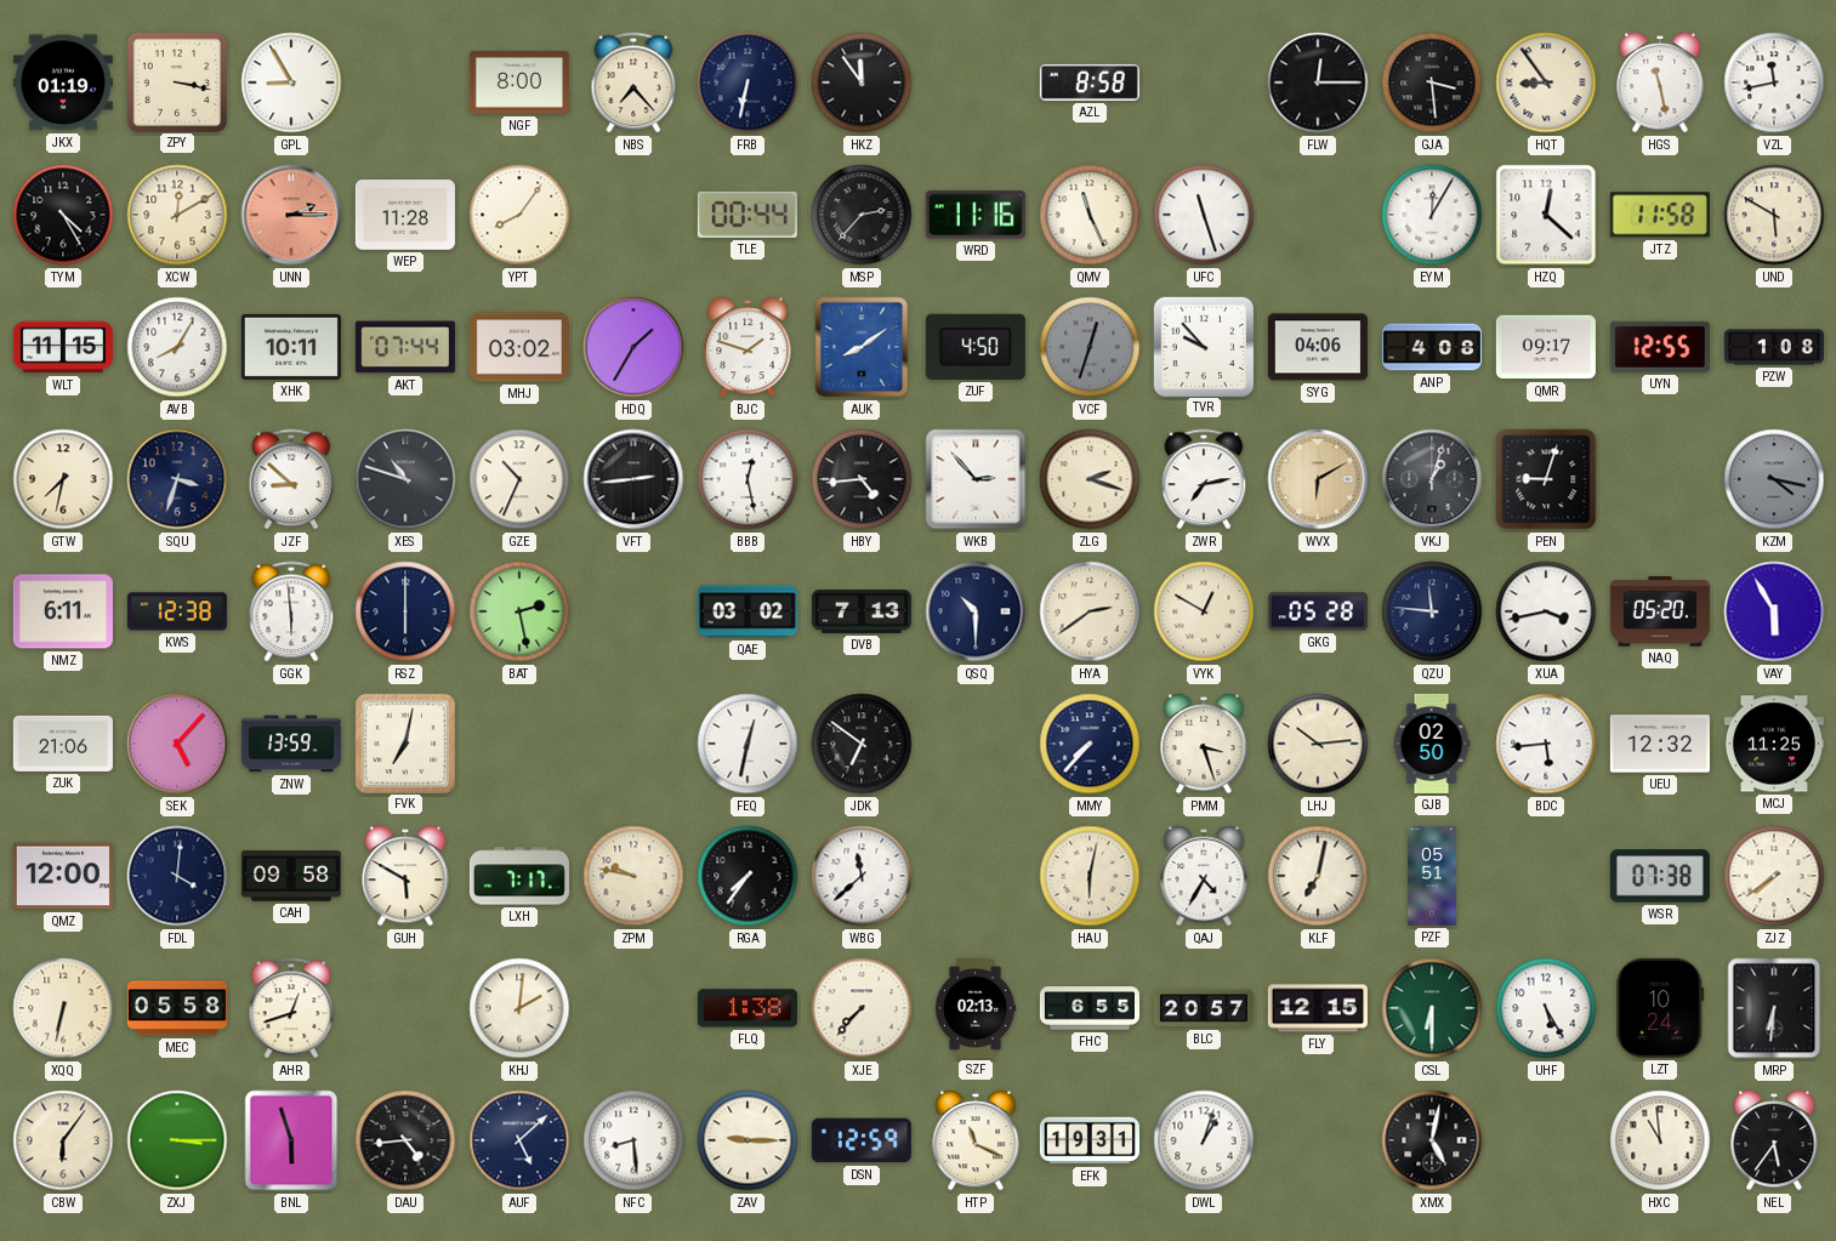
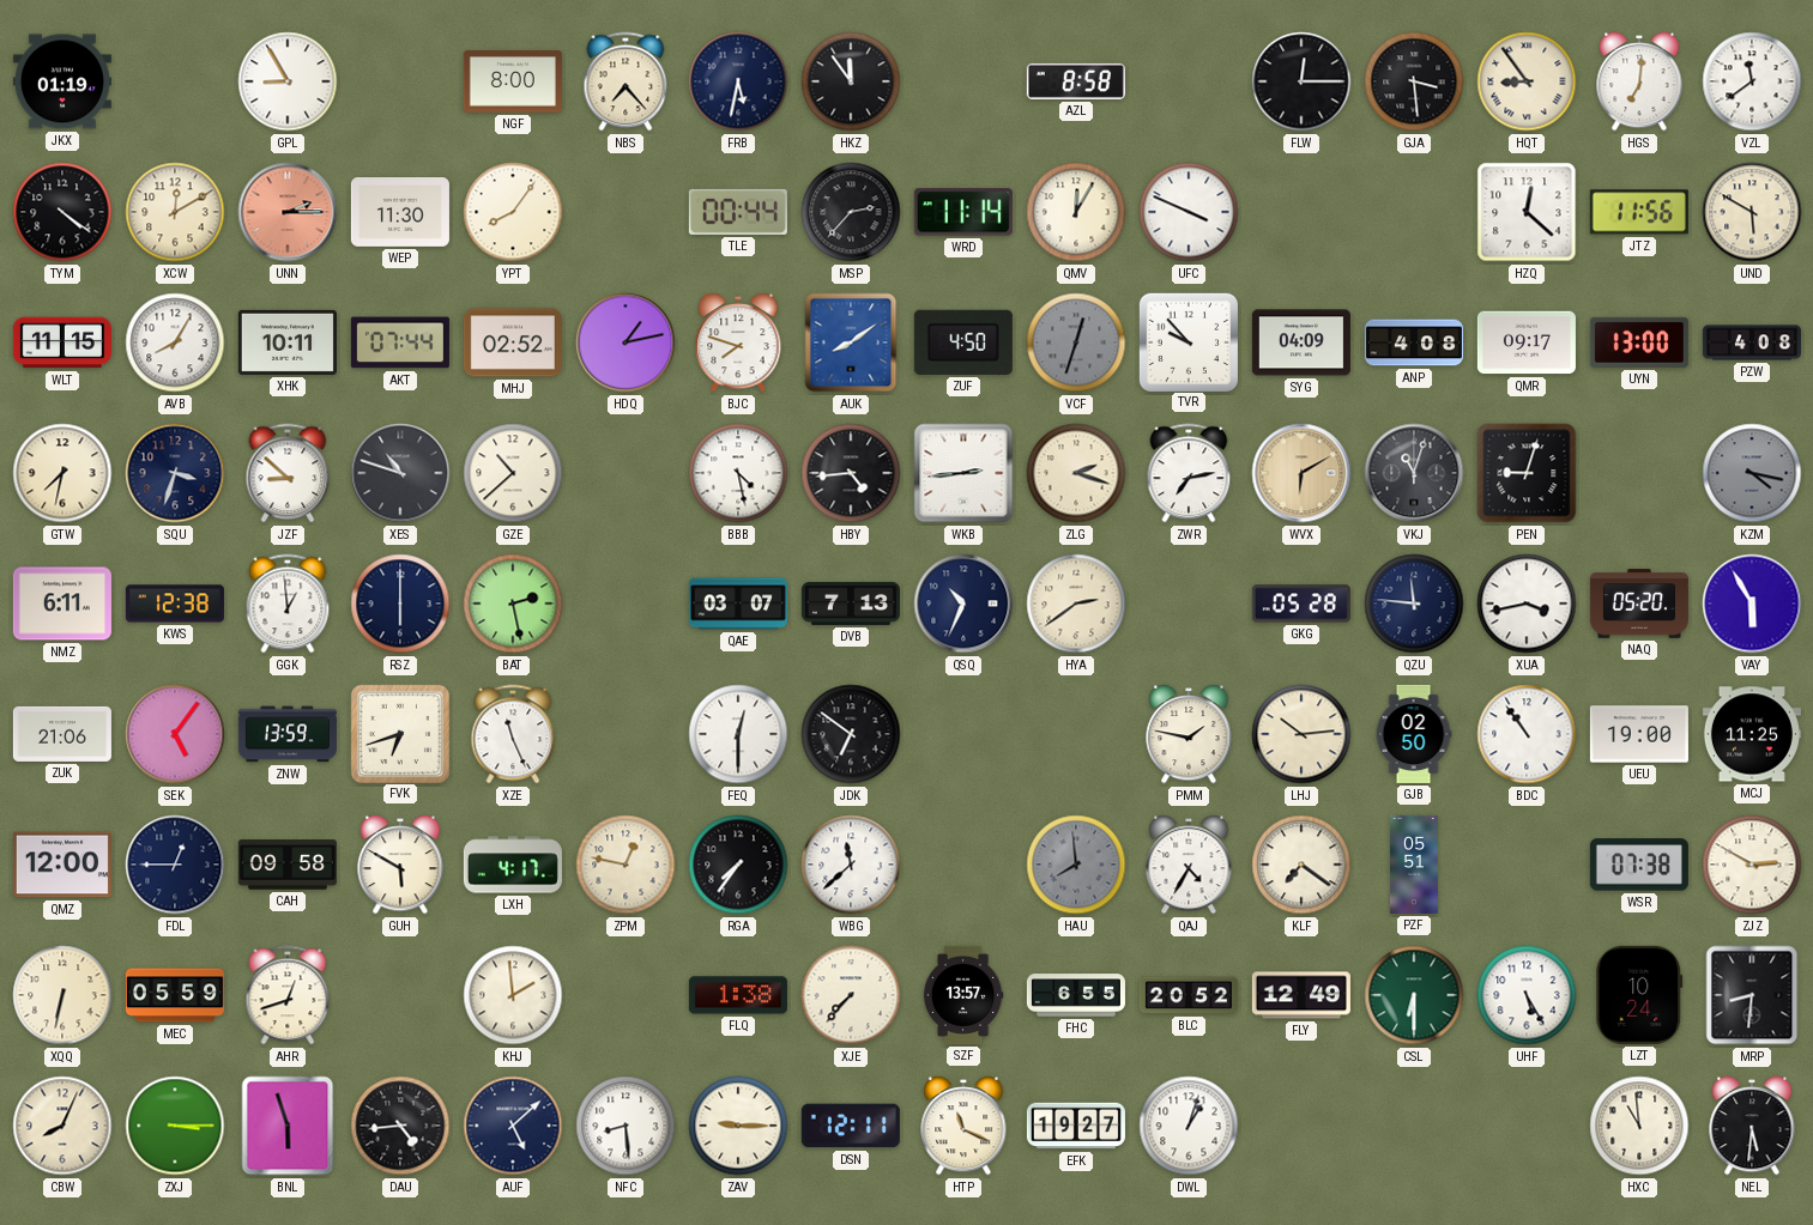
ZPY: 3:17 -> none
FRB: 6:32 -> 5:32
HGS: 11:28 -> 7:01
VZL: 11:43 -> 11:39
TYM: 4:25 -> 4:21
WEP: 11:28 -> 11:30
WRD: 11:16 -> 11:14
QMV: 11:26 -> 12:05
UFC: 11:27 -> 3:49
EYM: 12:05 -> none
JTZ: 11:58 -> 11:56
MHJ: 03:02 -> 02:52
HDQ: 1:35 -> 1:13
BJC: 1:48 -> 7:48
SYG: 04:06 -> 04:09
UYN: 12:55 -> 13:00
PZW: 1:08 -> 4:08
GZE: 10:34 -> 10:38
VFT: 2:44 -> none
BBB: 12:28 -> 4:28
WKB: 2:53 -> 2:44
VKJ: 1:03 -> 11:03
GGK: 5:59 -> 12:59
QAE: 03:02 -> 03:07
QSQ: 10:30 -> 10:34
VYK: 12:50 -> none
SEK: 5:07 -> 5:06
FVK: 7:02 -> 6:42
XZE: none -> 11:26
FEQ: 12:32 -> 12:30
MMY: 7:37 -> none
PMM: 3:27 -> 1:47
BDC: 5:44 -> 10:54
UEU: 12:32 -> 19:00
FDL: 4:01 -> 12:45
LXH: 7:17 -> 4:17
ZPM: 9:47 -> 12:47
HAU: 6:02 -> 7:59
HAU dial: cream -> grey
KLF: 7:02 -> 7:21
ZJZ: 7:39 -> 2:50
MEC: 05:58 -> 05:59
KHJ: 2:01 -> 1:59
SZF: 02:13 -> 13:57
BLC: 20:57 -> 20:52
FLY: 12:15 -> 12:49
MRP: 6:31 -> 8:31
CBW: 6:06 -> 8:04
DSN: 12:59 -> 12:11
EFK: 19:31 -> 19:27
XMX: 5:02 -> none
NEL: 5:36 -> 5:31
